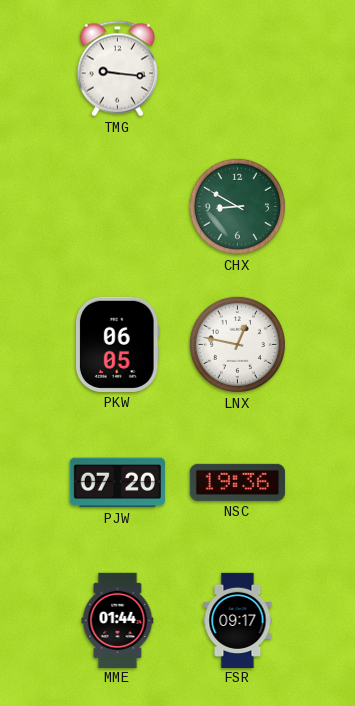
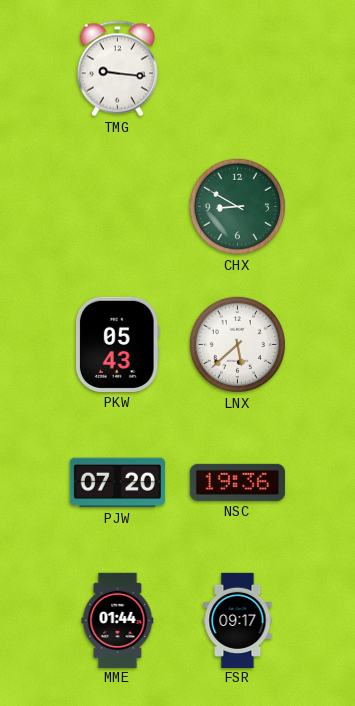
PKW: 06:05 -> 05:43
LNX: 12:47 -> 5:38
